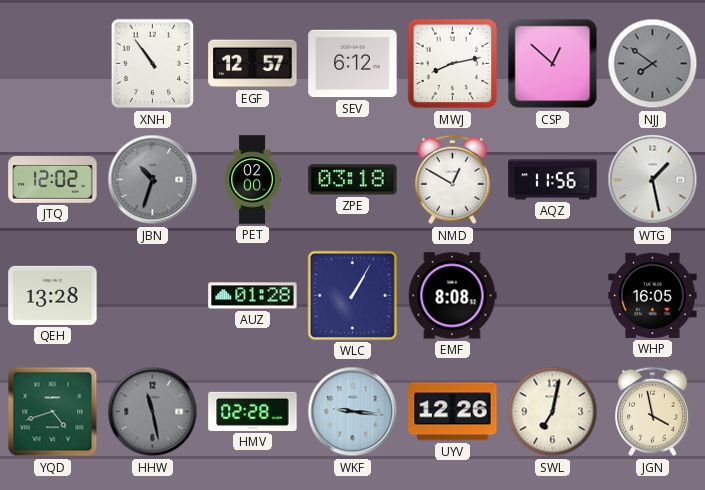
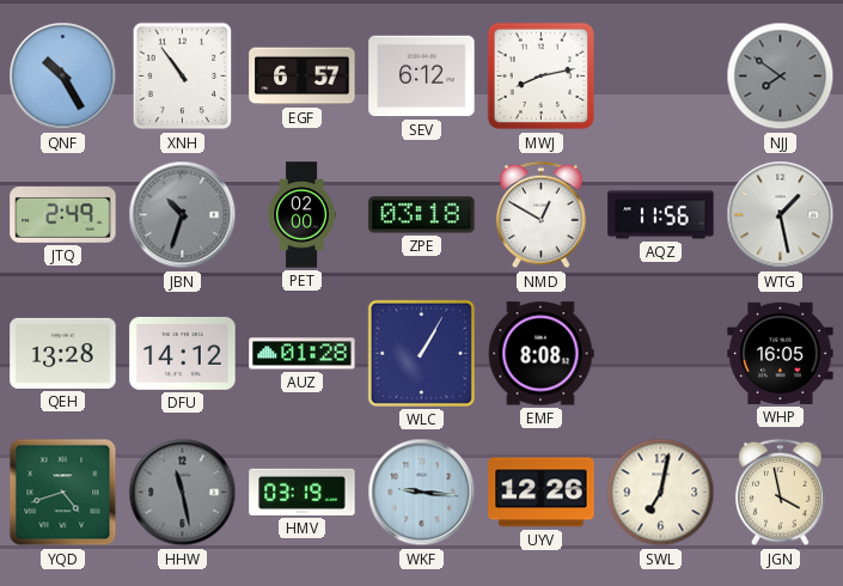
QNF: none -> 10:25
EGF: 12:57 -> 6:57
CSP: 12:52 -> none
JTQ: 12:02 -> 2:49
DFU: none -> 14:12
HMV: 02:28 -> 03:19
